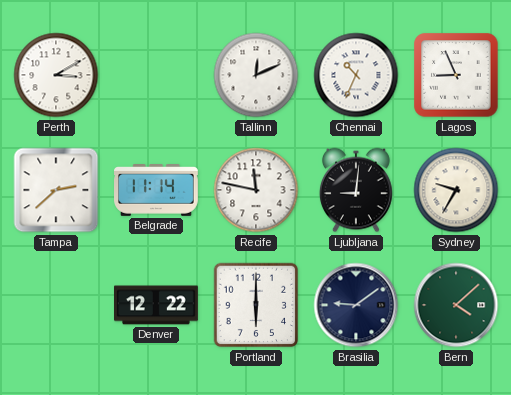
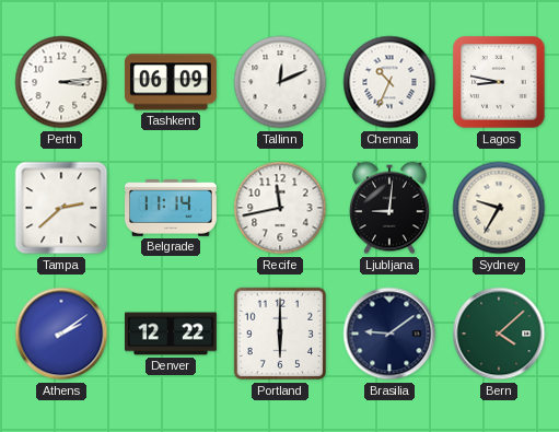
Perth: 3:10 -> 3:14
Tashkent: none -> 06:09
Lagos: 8:56 -> 8:47
Recife: 11:47 -> 11:43
Athens: none -> 2:09
